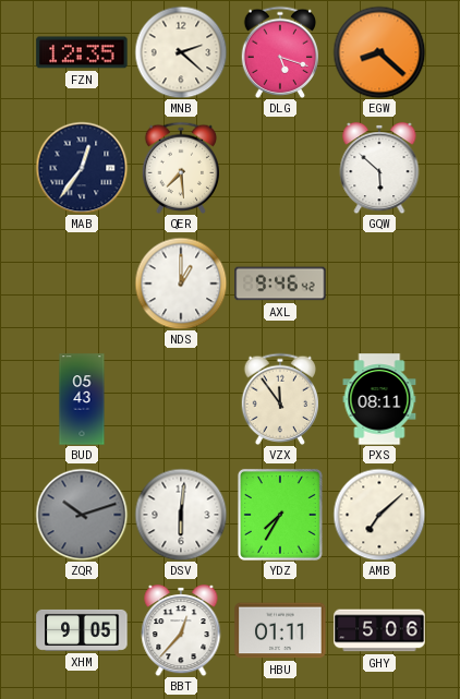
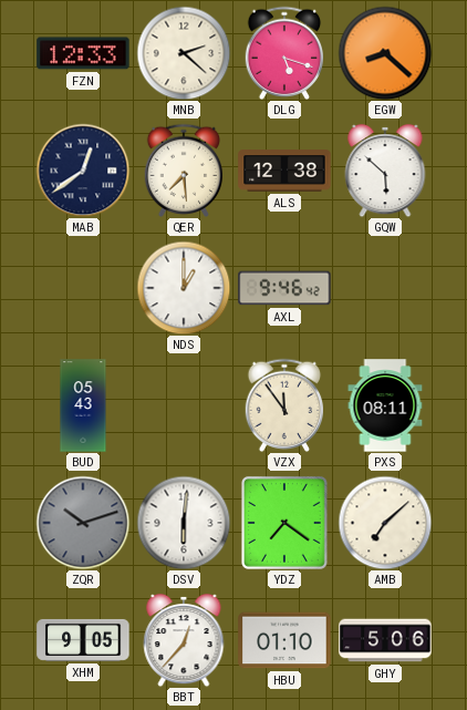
FZN: 12:35 -> 12:33
MAB: 12:36 -> 12:39
ALS: none -> 12:38
YDZ: 7:35 -> 7:21
HBU: 01:11 -> 01:10
